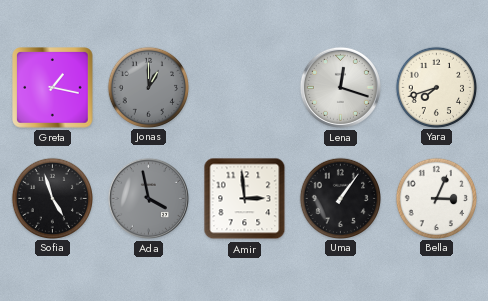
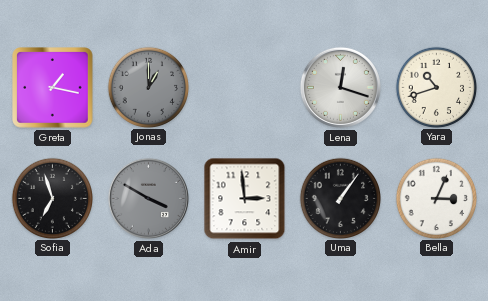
Yara: 7:42 -> 10:42
Sofia: 4:57 -> 6:57
Ada: 3:58 -> 3:50
